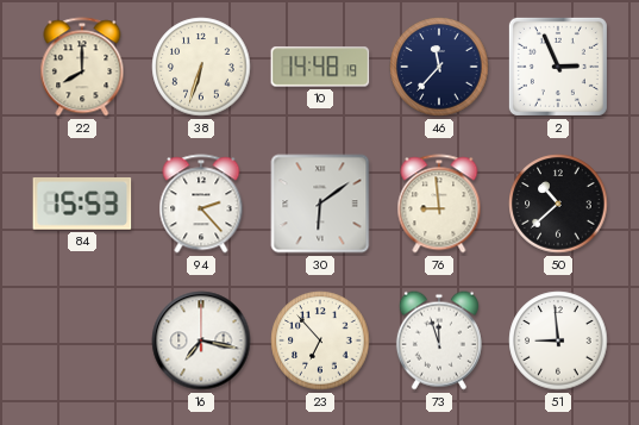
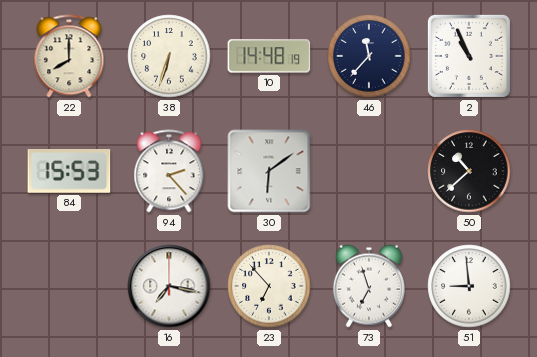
2: 2:56 -> 10:56
76: 8:59 -> none
73: 11:57 -> 6:57
